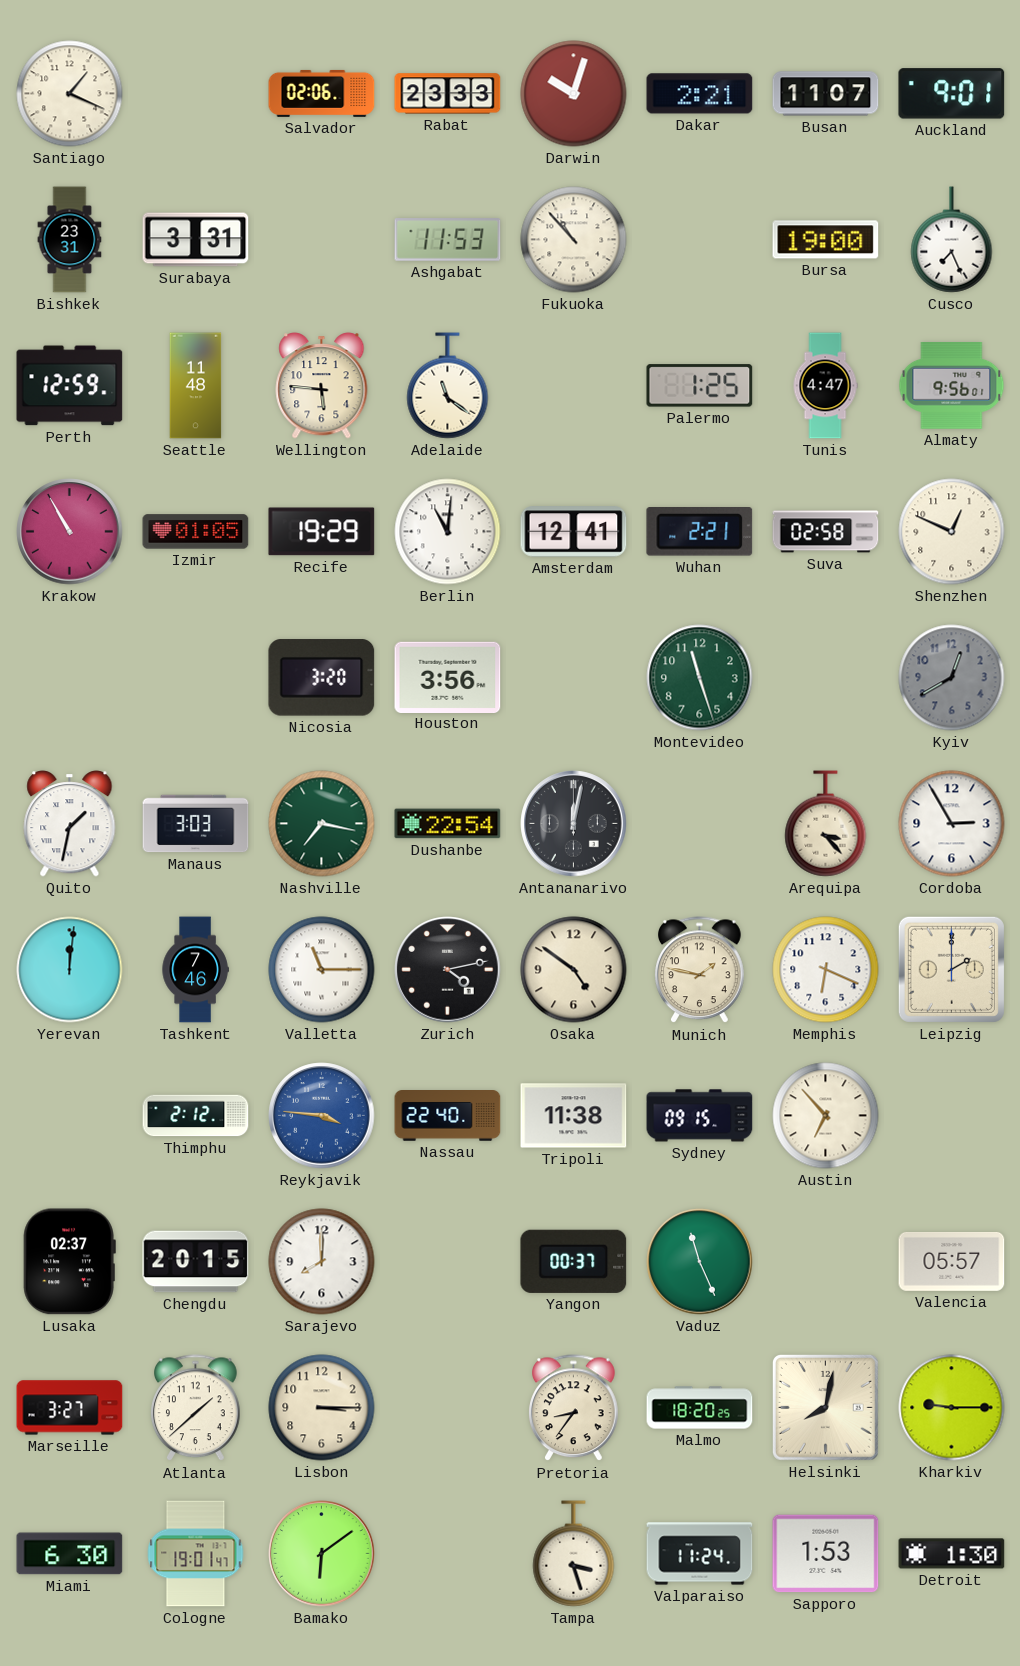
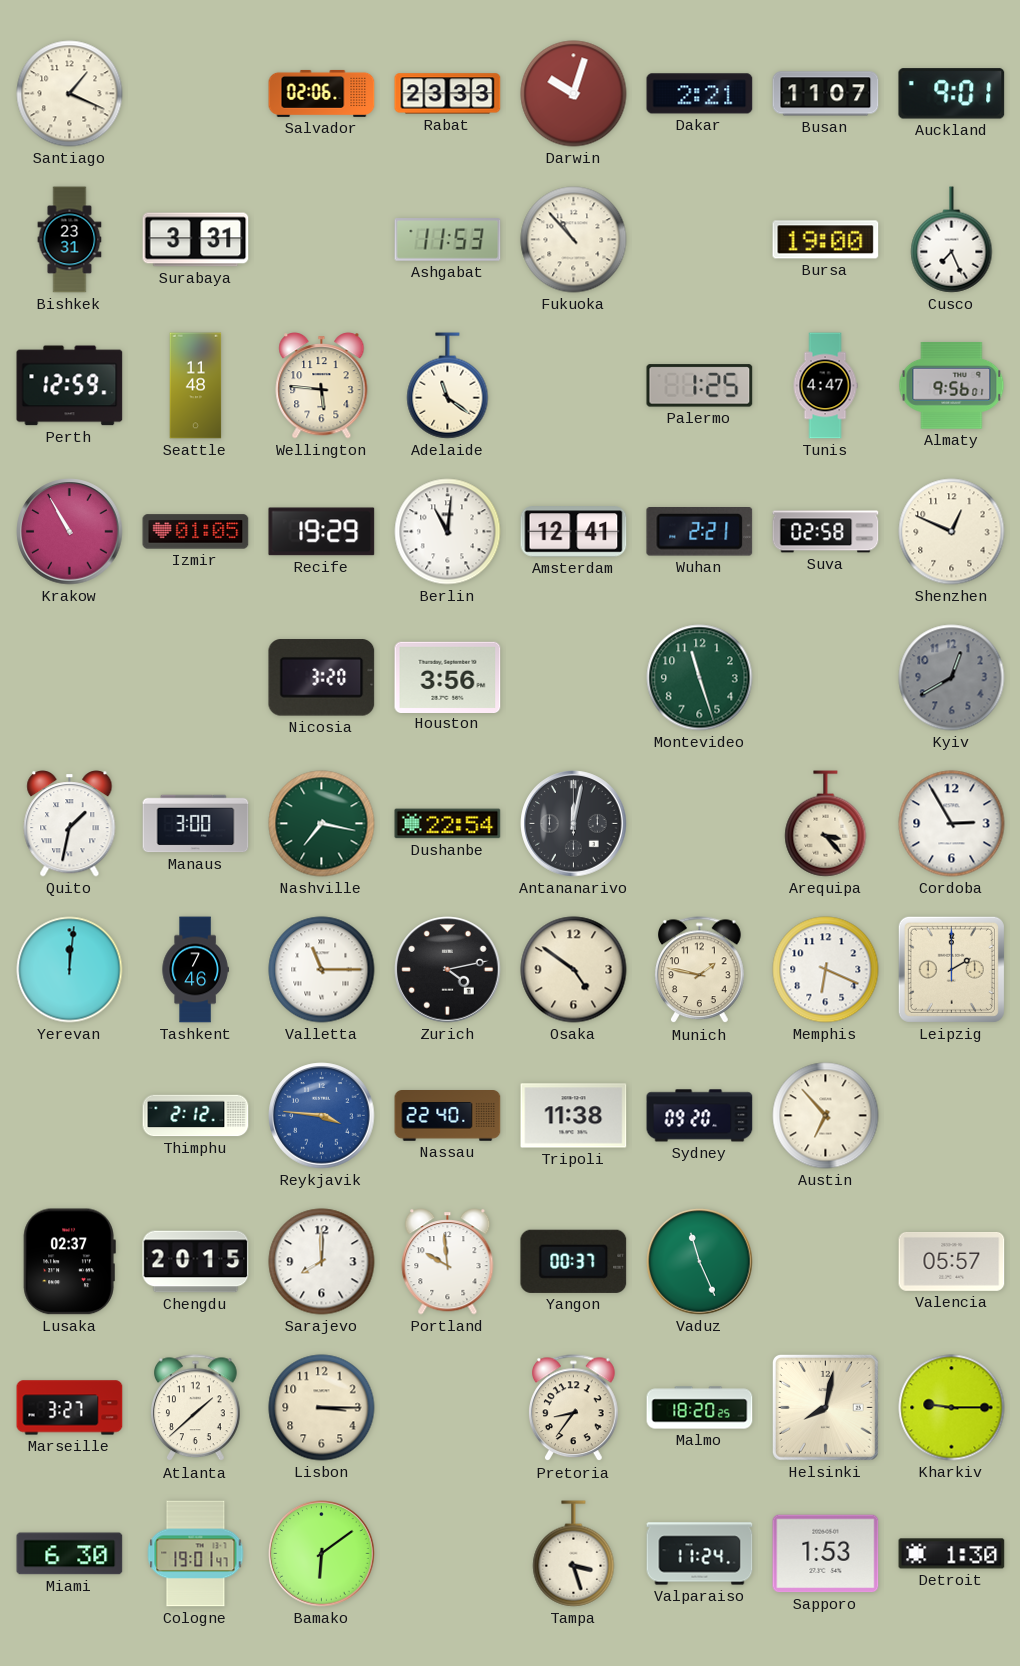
Manaus: 3:03 -> 3:00
Sydney: 09:15 -> 09:20
Portland: none -> 9:59
